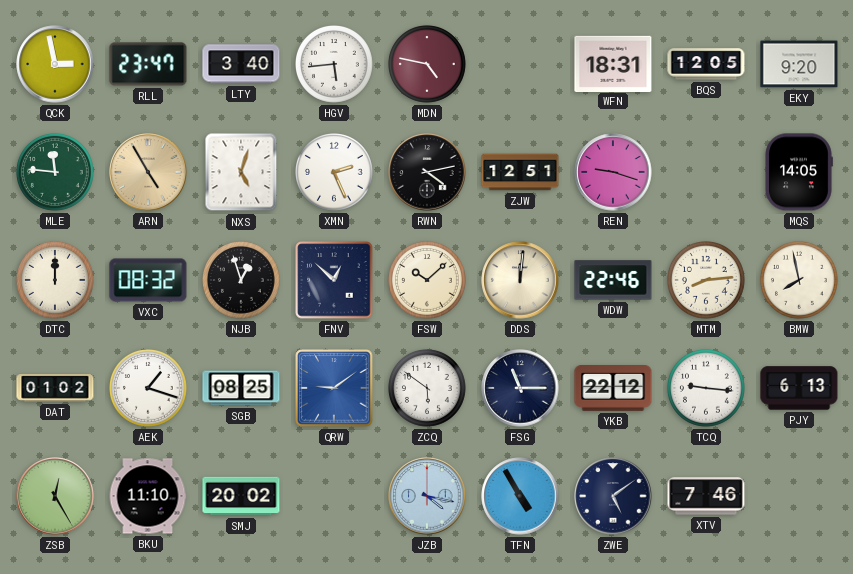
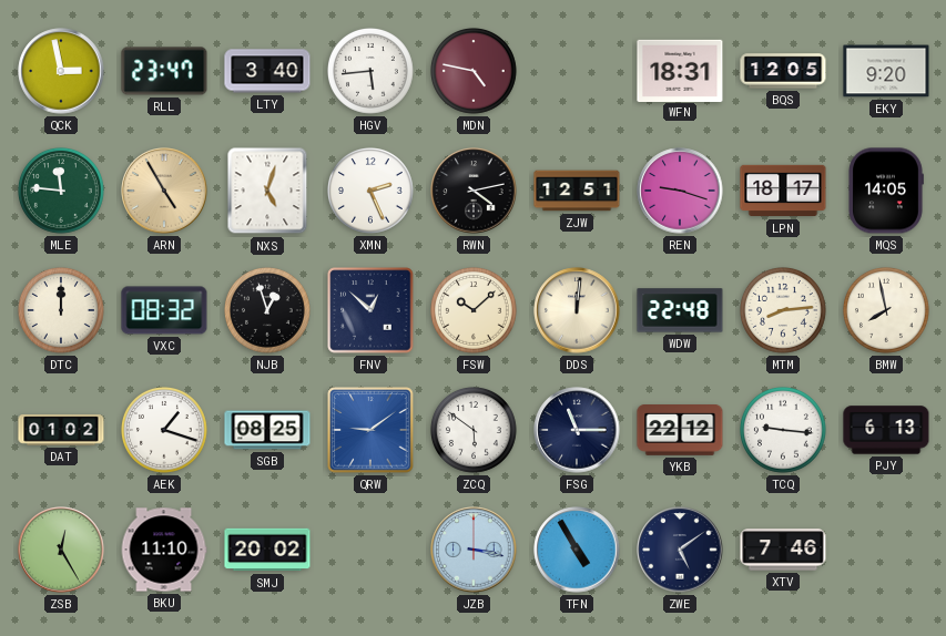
LPN: none -> 18:17
WDW: 22:46 -> 22:48
JZB: 4:17 -> 3:17
